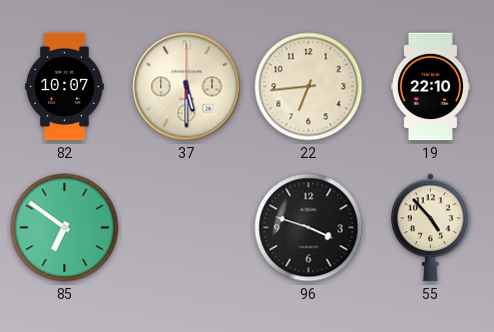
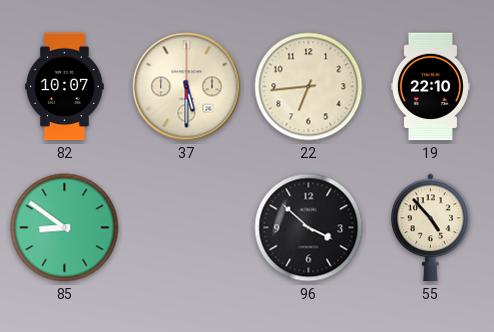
85: 6:51 -> 8:51
96: 3:48 -> 3:52
